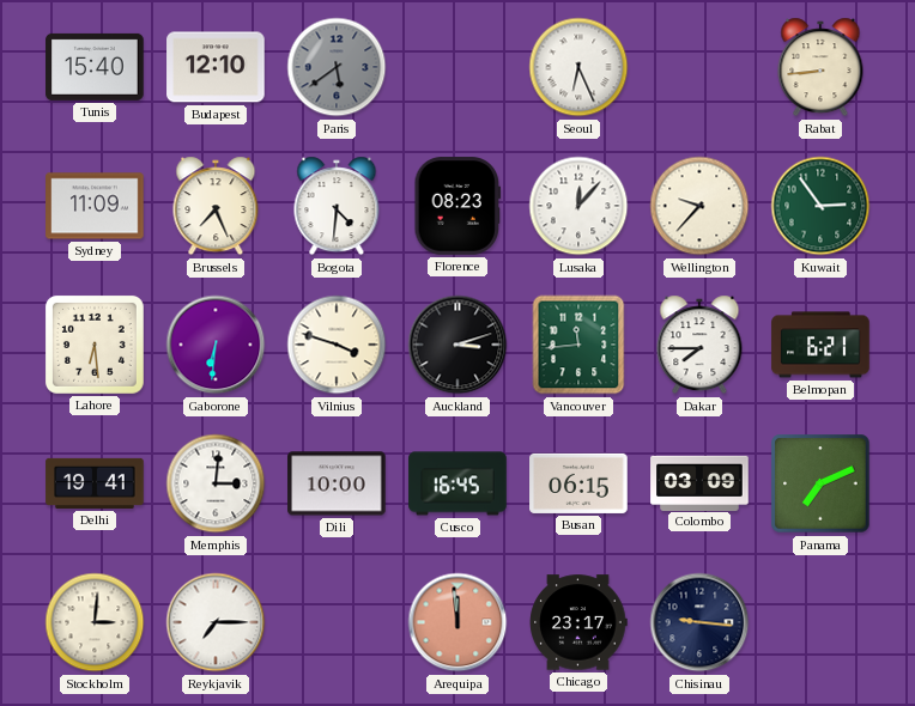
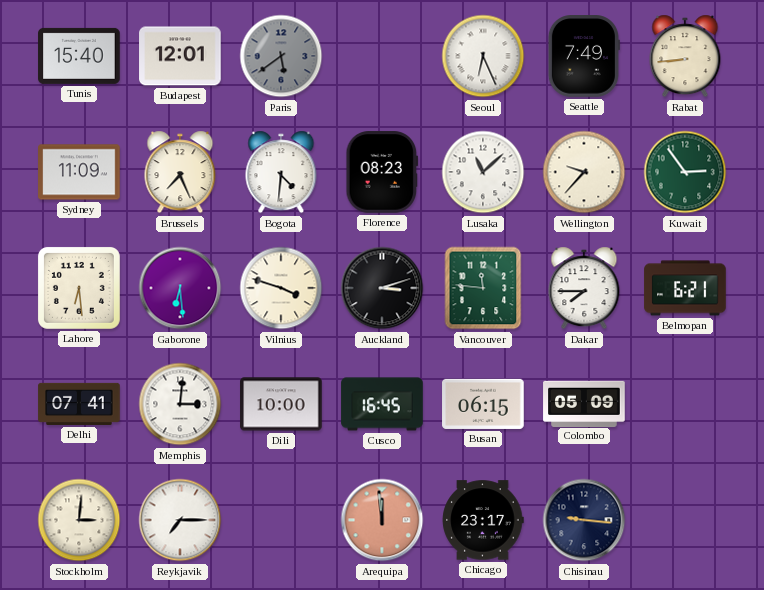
Budapest: 12:10 -> 12:01
Seattle: none -> 7:49
Lusaka: 12:07 -> 11:08
Gaborone: 6:31 -> 6:29
Vancouver: 11:44 -> 11:46
Delhi: 19:41 -> 07:41
Colombo: 03:09 -> 05:09
Panama: 7:11 -> none
